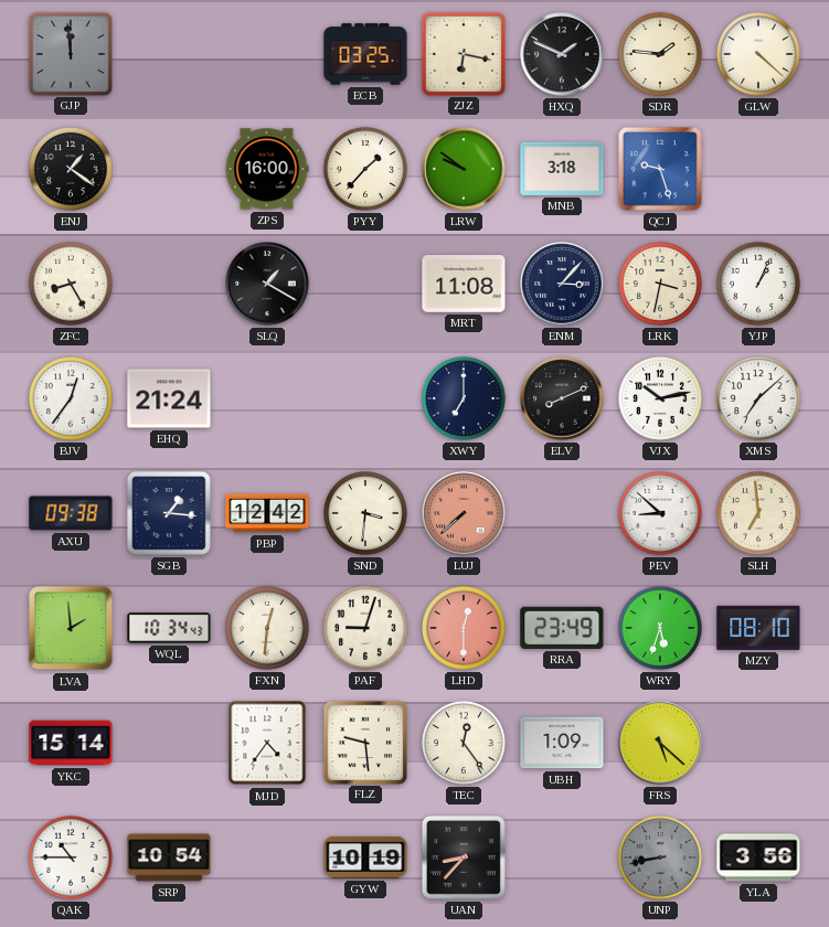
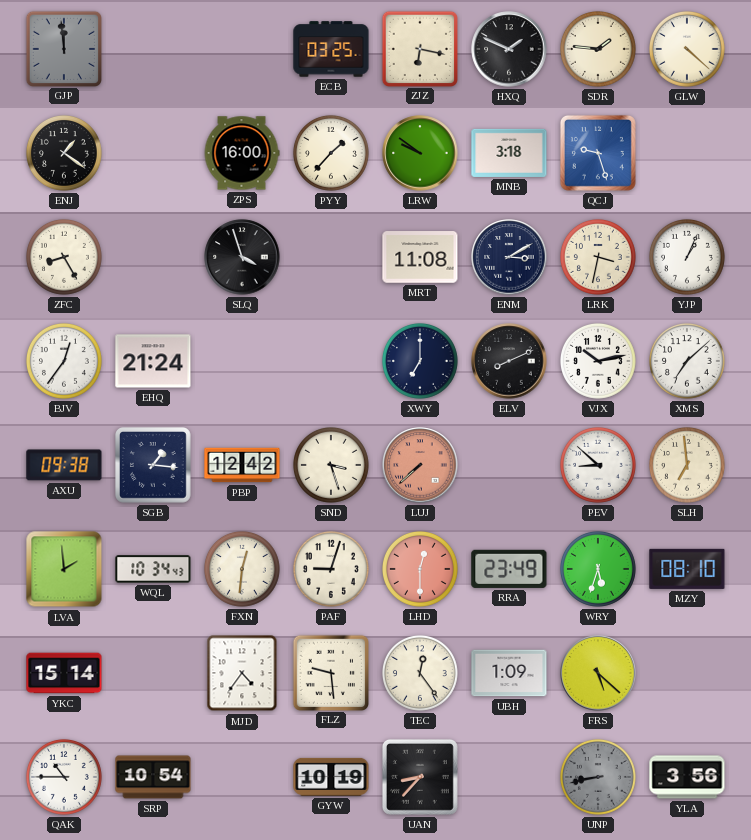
SLQ: 1:20 -> 3:57
ENM: 3:07 -> 3:10
SND: 3:31 -> 3:27
